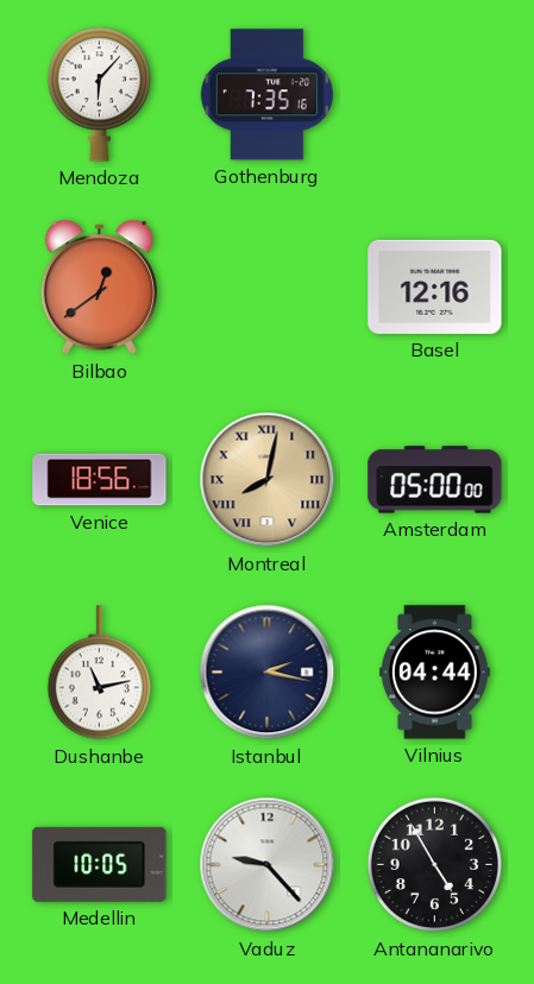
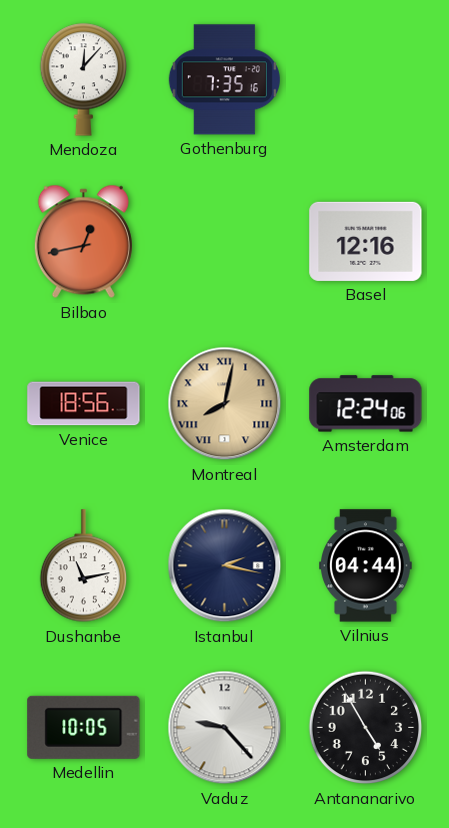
Mendoza: 6:07 -> 12:07
Bilbao: 12:39 -> 12:43
Amsterdam: 05:00 -> 12:24
